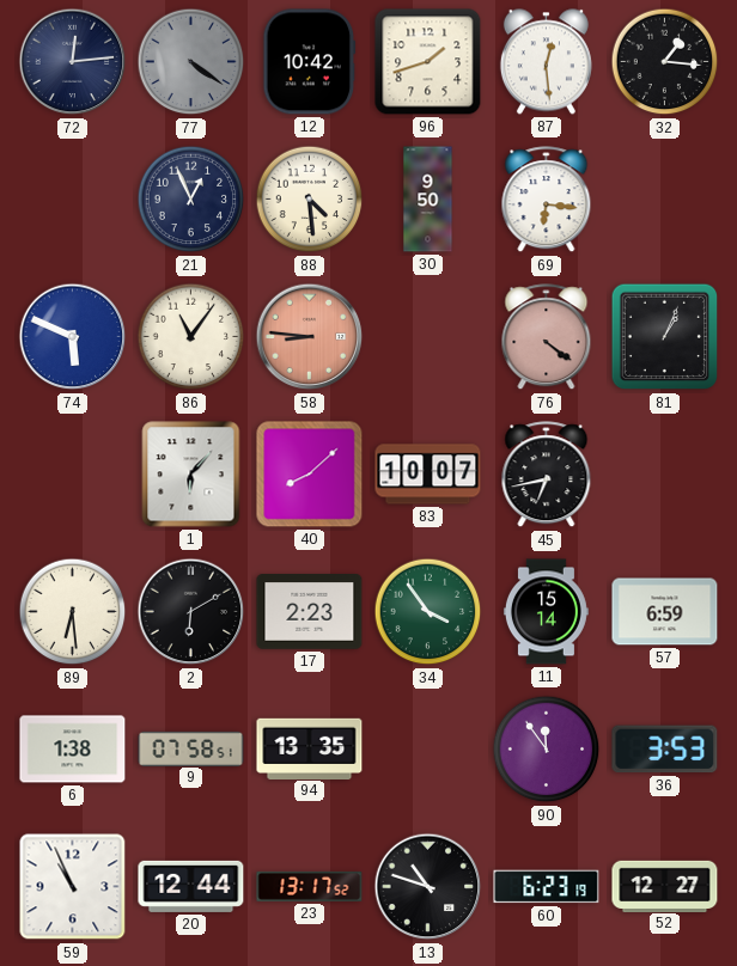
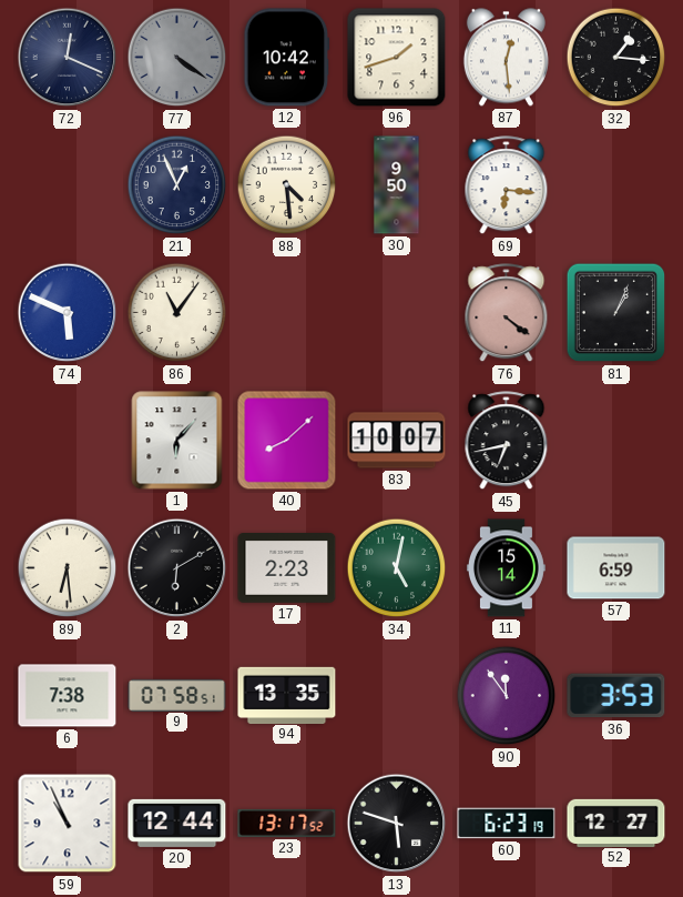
72: 12:14 -> 12:19
58: 8:46 -> none
34: 3:54 -> 5:02
6: 1:38 -> 7:38
13: 10:48 -> 5:48
